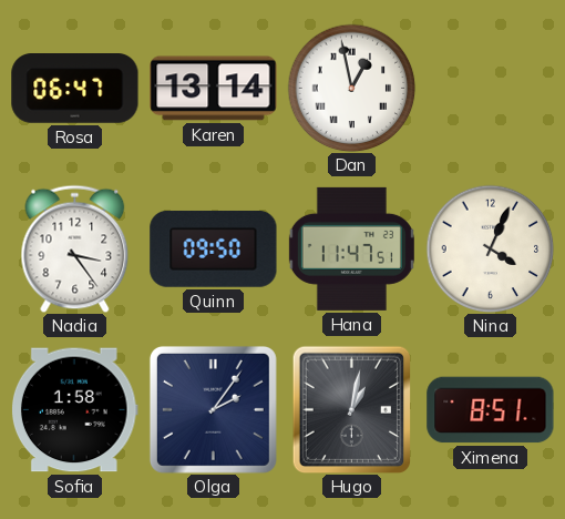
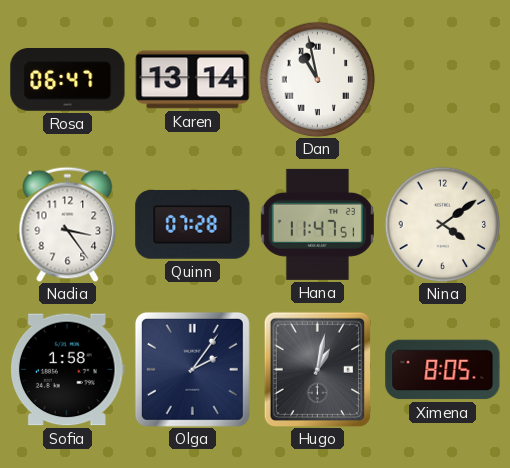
Dan: 12:58 -> 10:58
Quinn: 09:50 -> 07:28
Nina: 4:04 -> 4:09
Ximena: 8:51 -> 8:05
